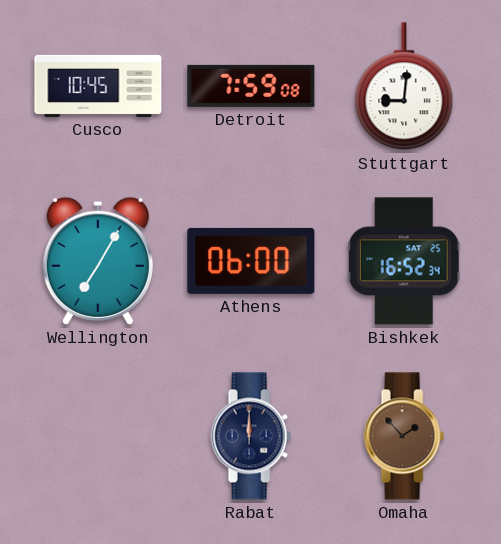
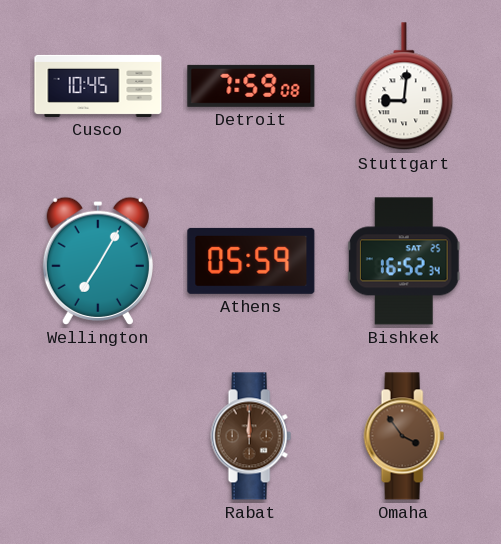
Athens: 06:00 -> 05:59
Rabat dial: navy -> brown
Omaha: 1:53 -> 3:54
